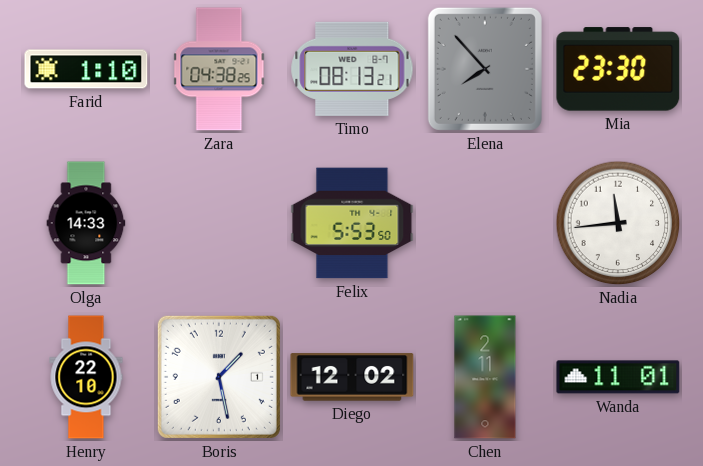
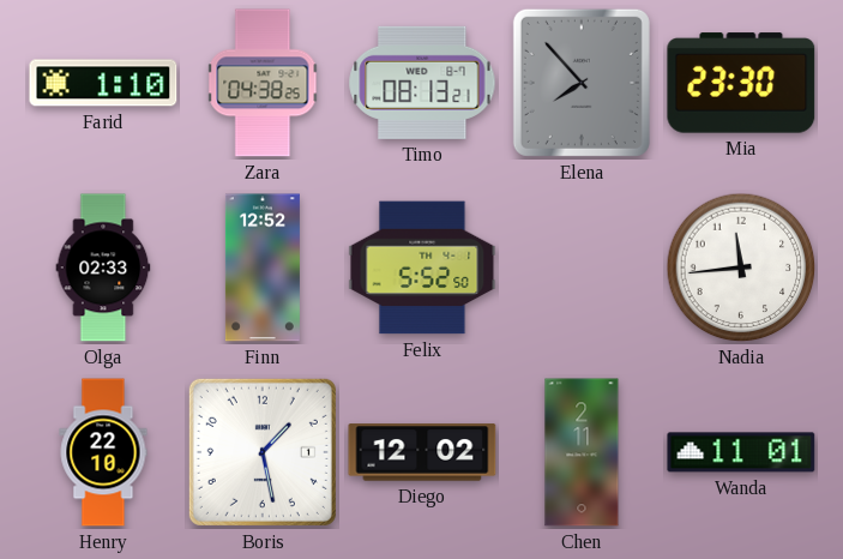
Olga: 14:33 -> 02:33
Finn: none -> 12:52
Felix: 5:53 -> 5:52
